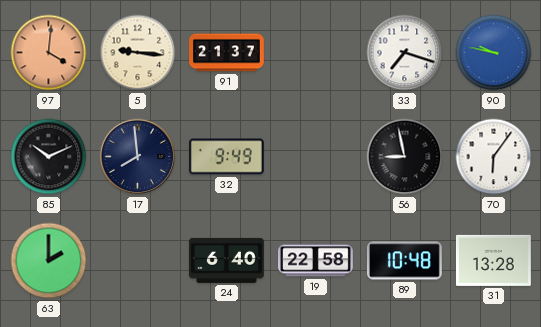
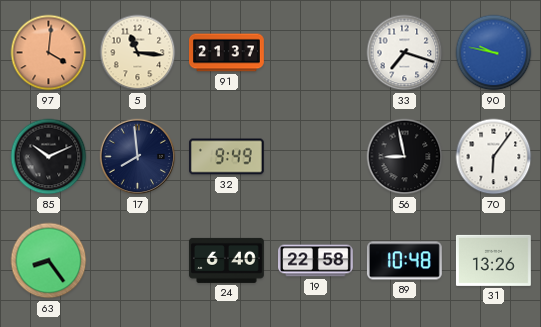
5: 9:16 -> 11:16
63: 2:00 -> 8:24
31: 13:28 -> 13:26
